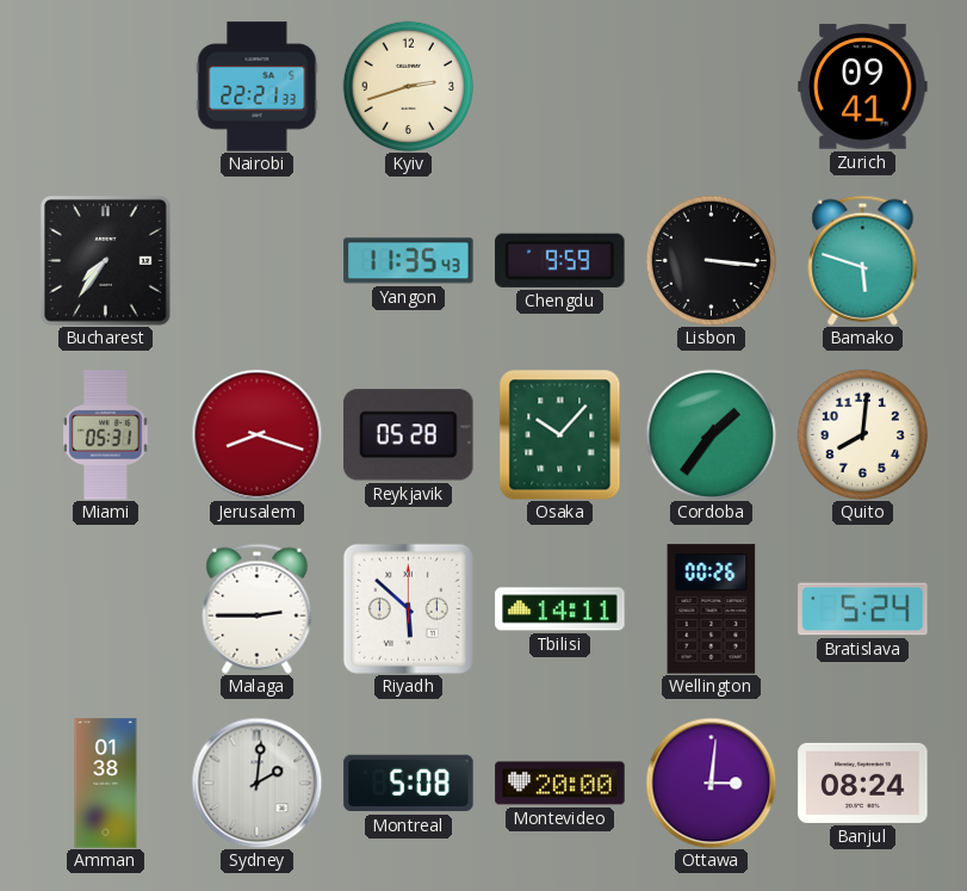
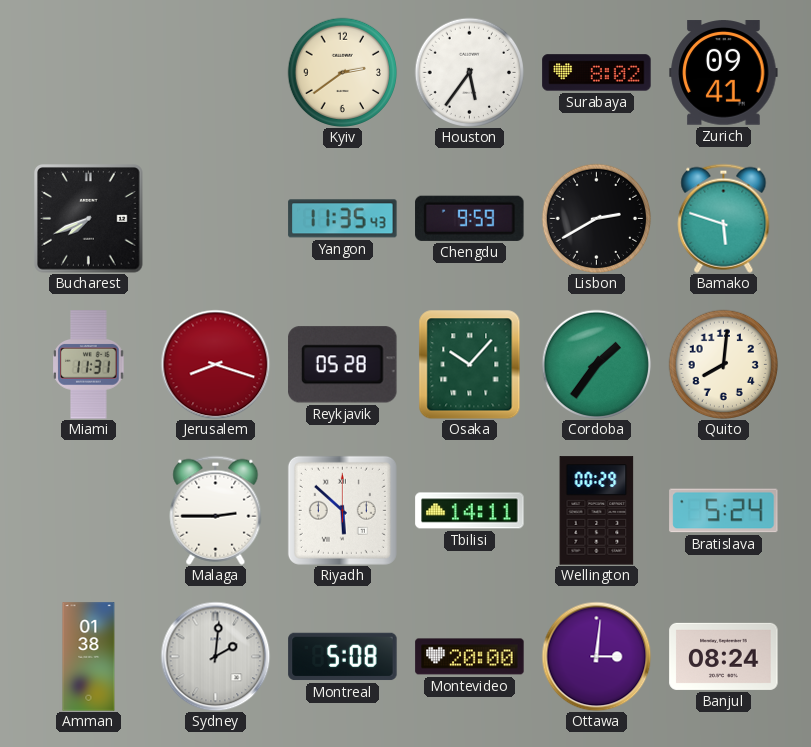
Nairobi: 22:21 -> none
Kyiv: 2:42 -> 2:39
Houston: none -> 5:36
Surabaya: none -> 8:02
Bucharest: 7:36 -> 7:41
Lisbon: 3:16 -> 2:40
Miami: 05:31 -> 11:31
Wellington: 00:26 -> 00:29
